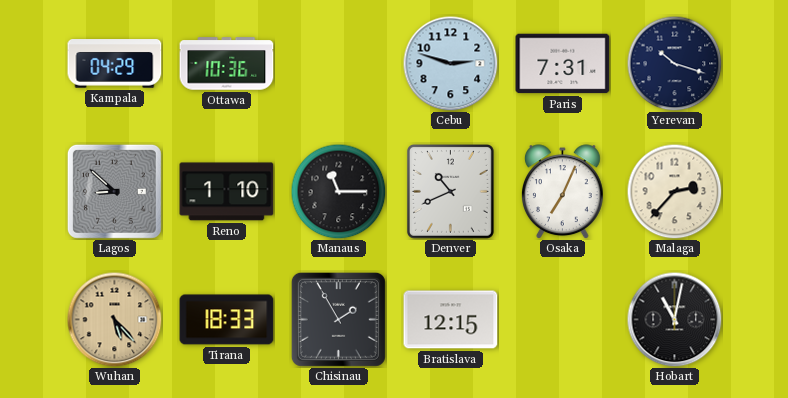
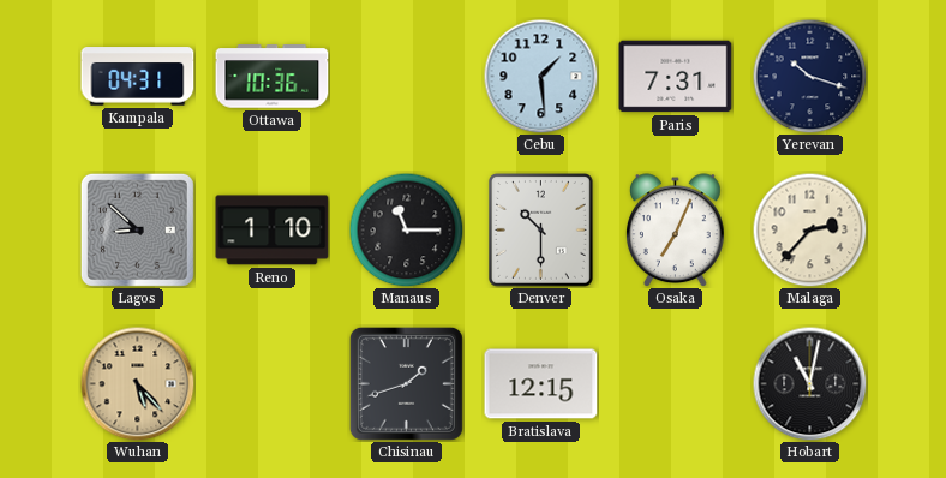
Kampala: 04:29 -> 04:31
Cebu: 2:48 -> 1:29
Denver: 10:41 -> 10:30
Tirana: 18:33 -> none
Chisinau: 1:55 -> 1:42
